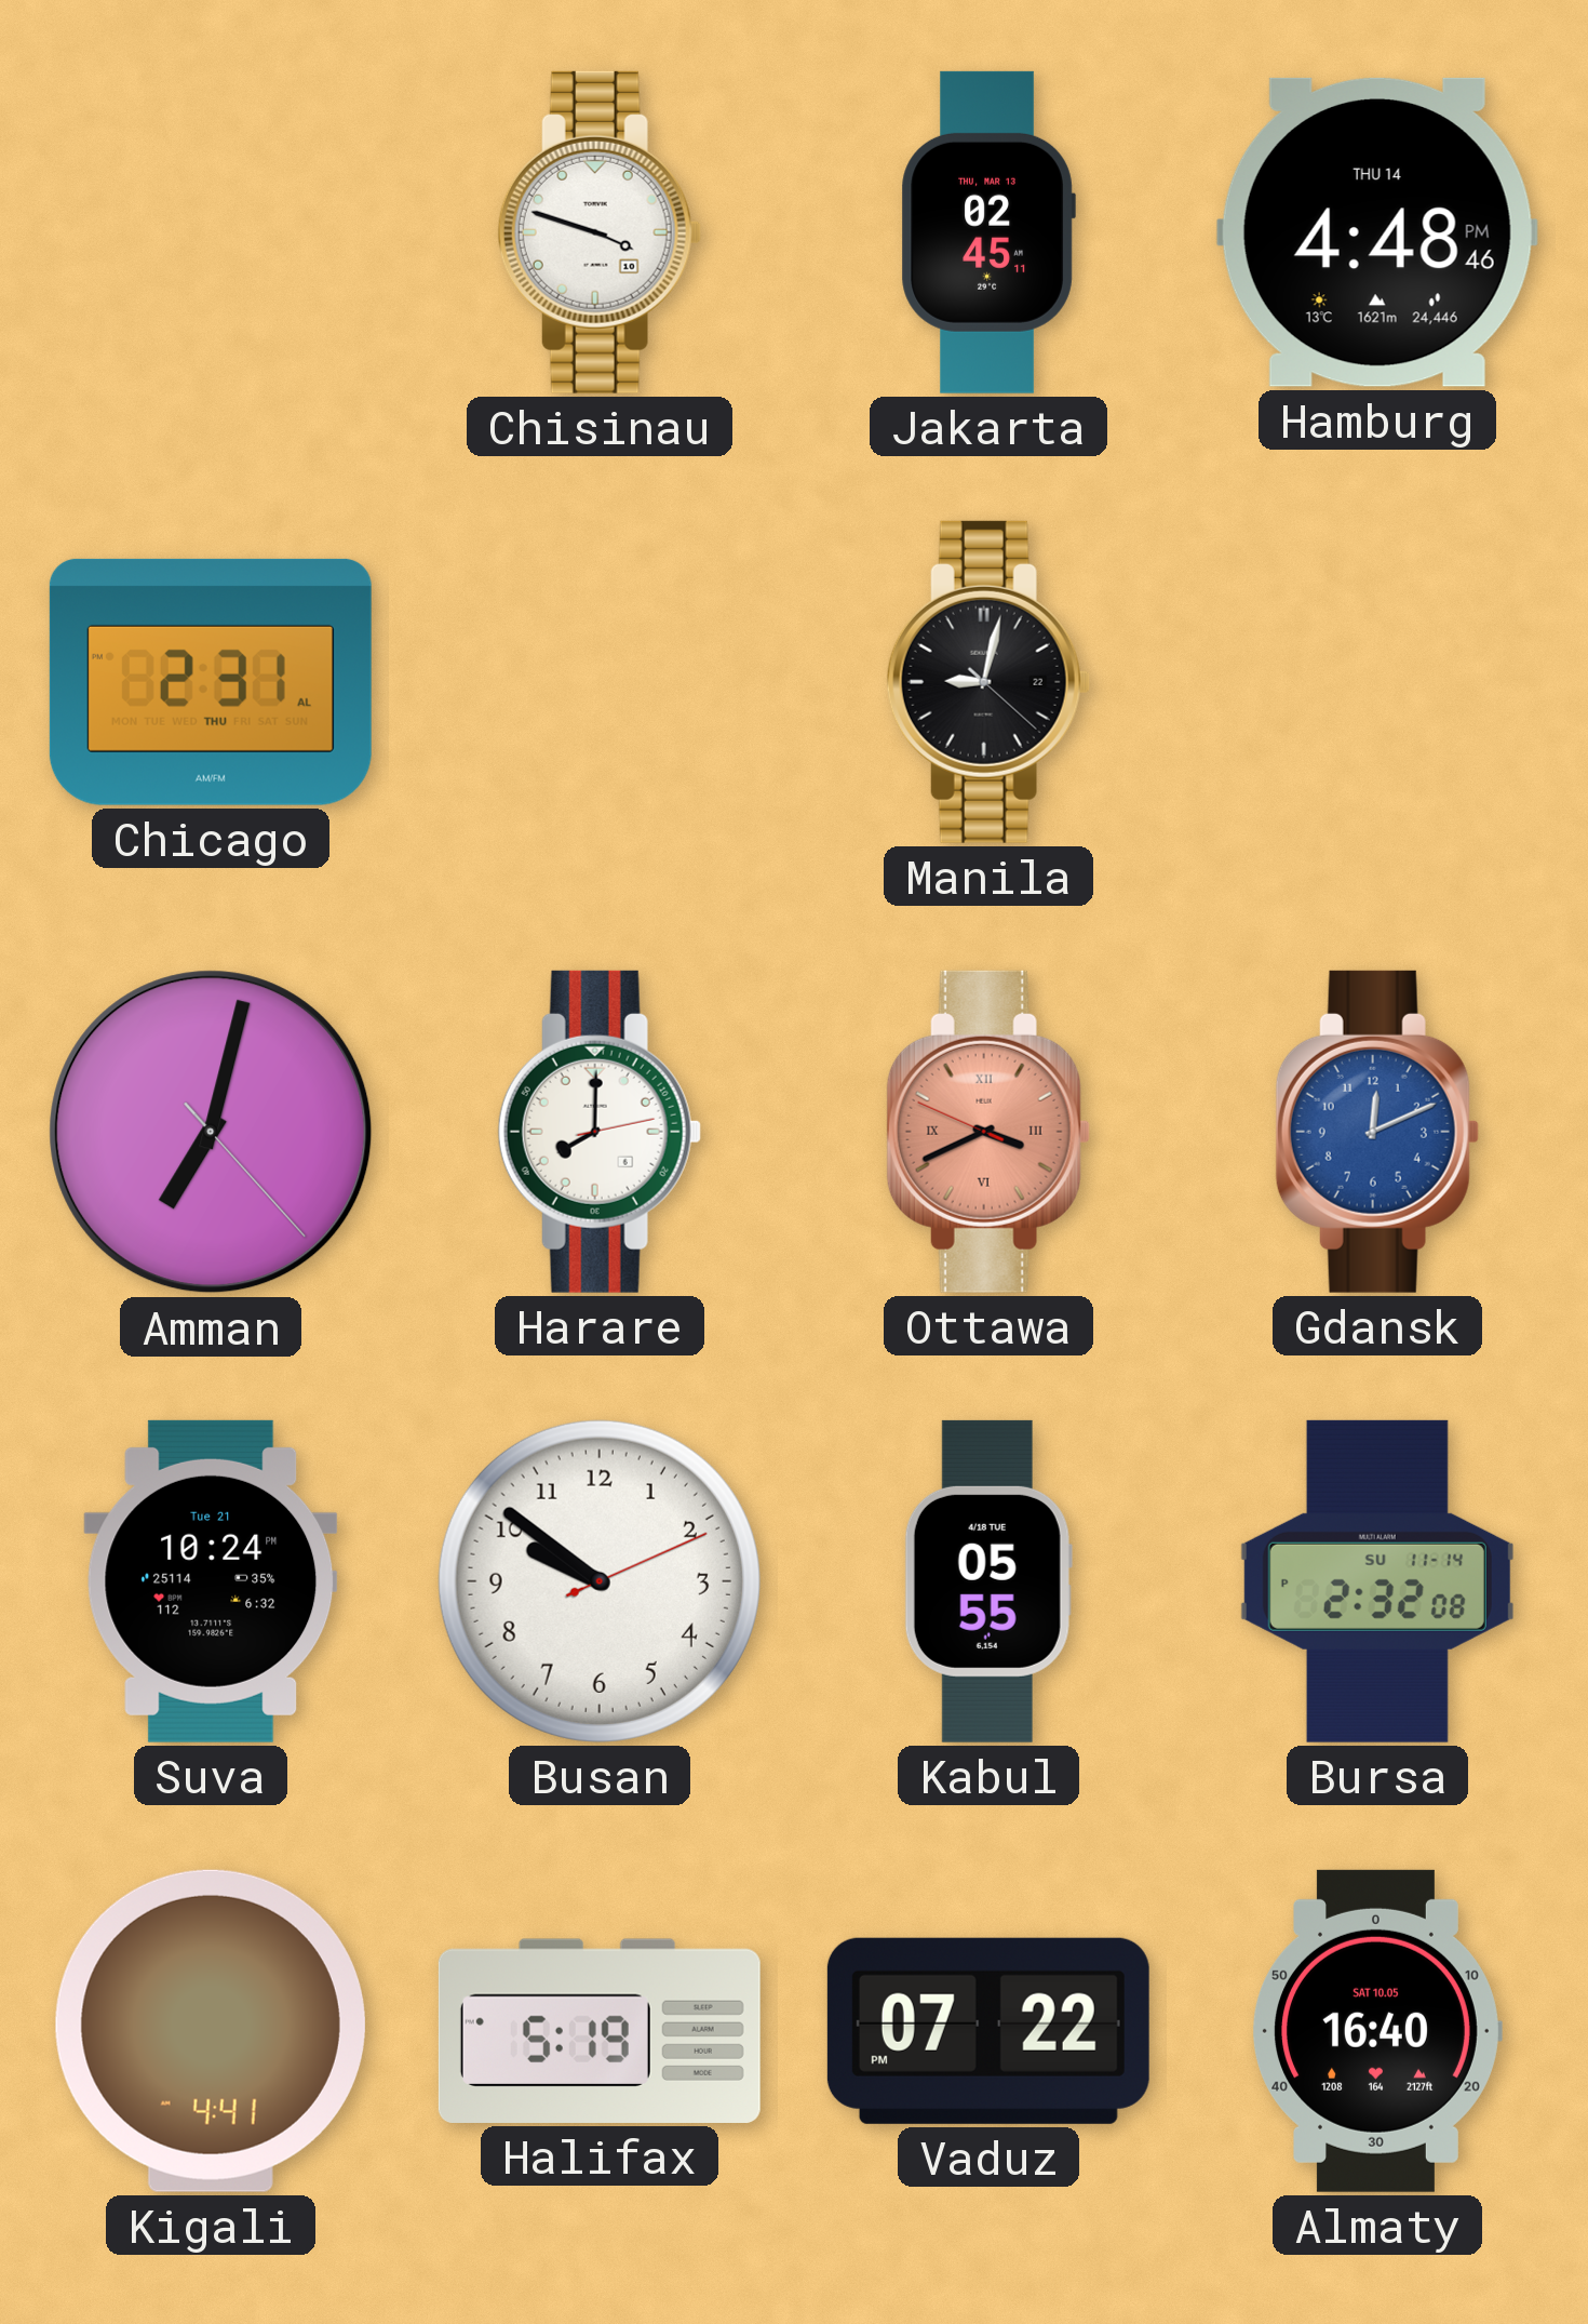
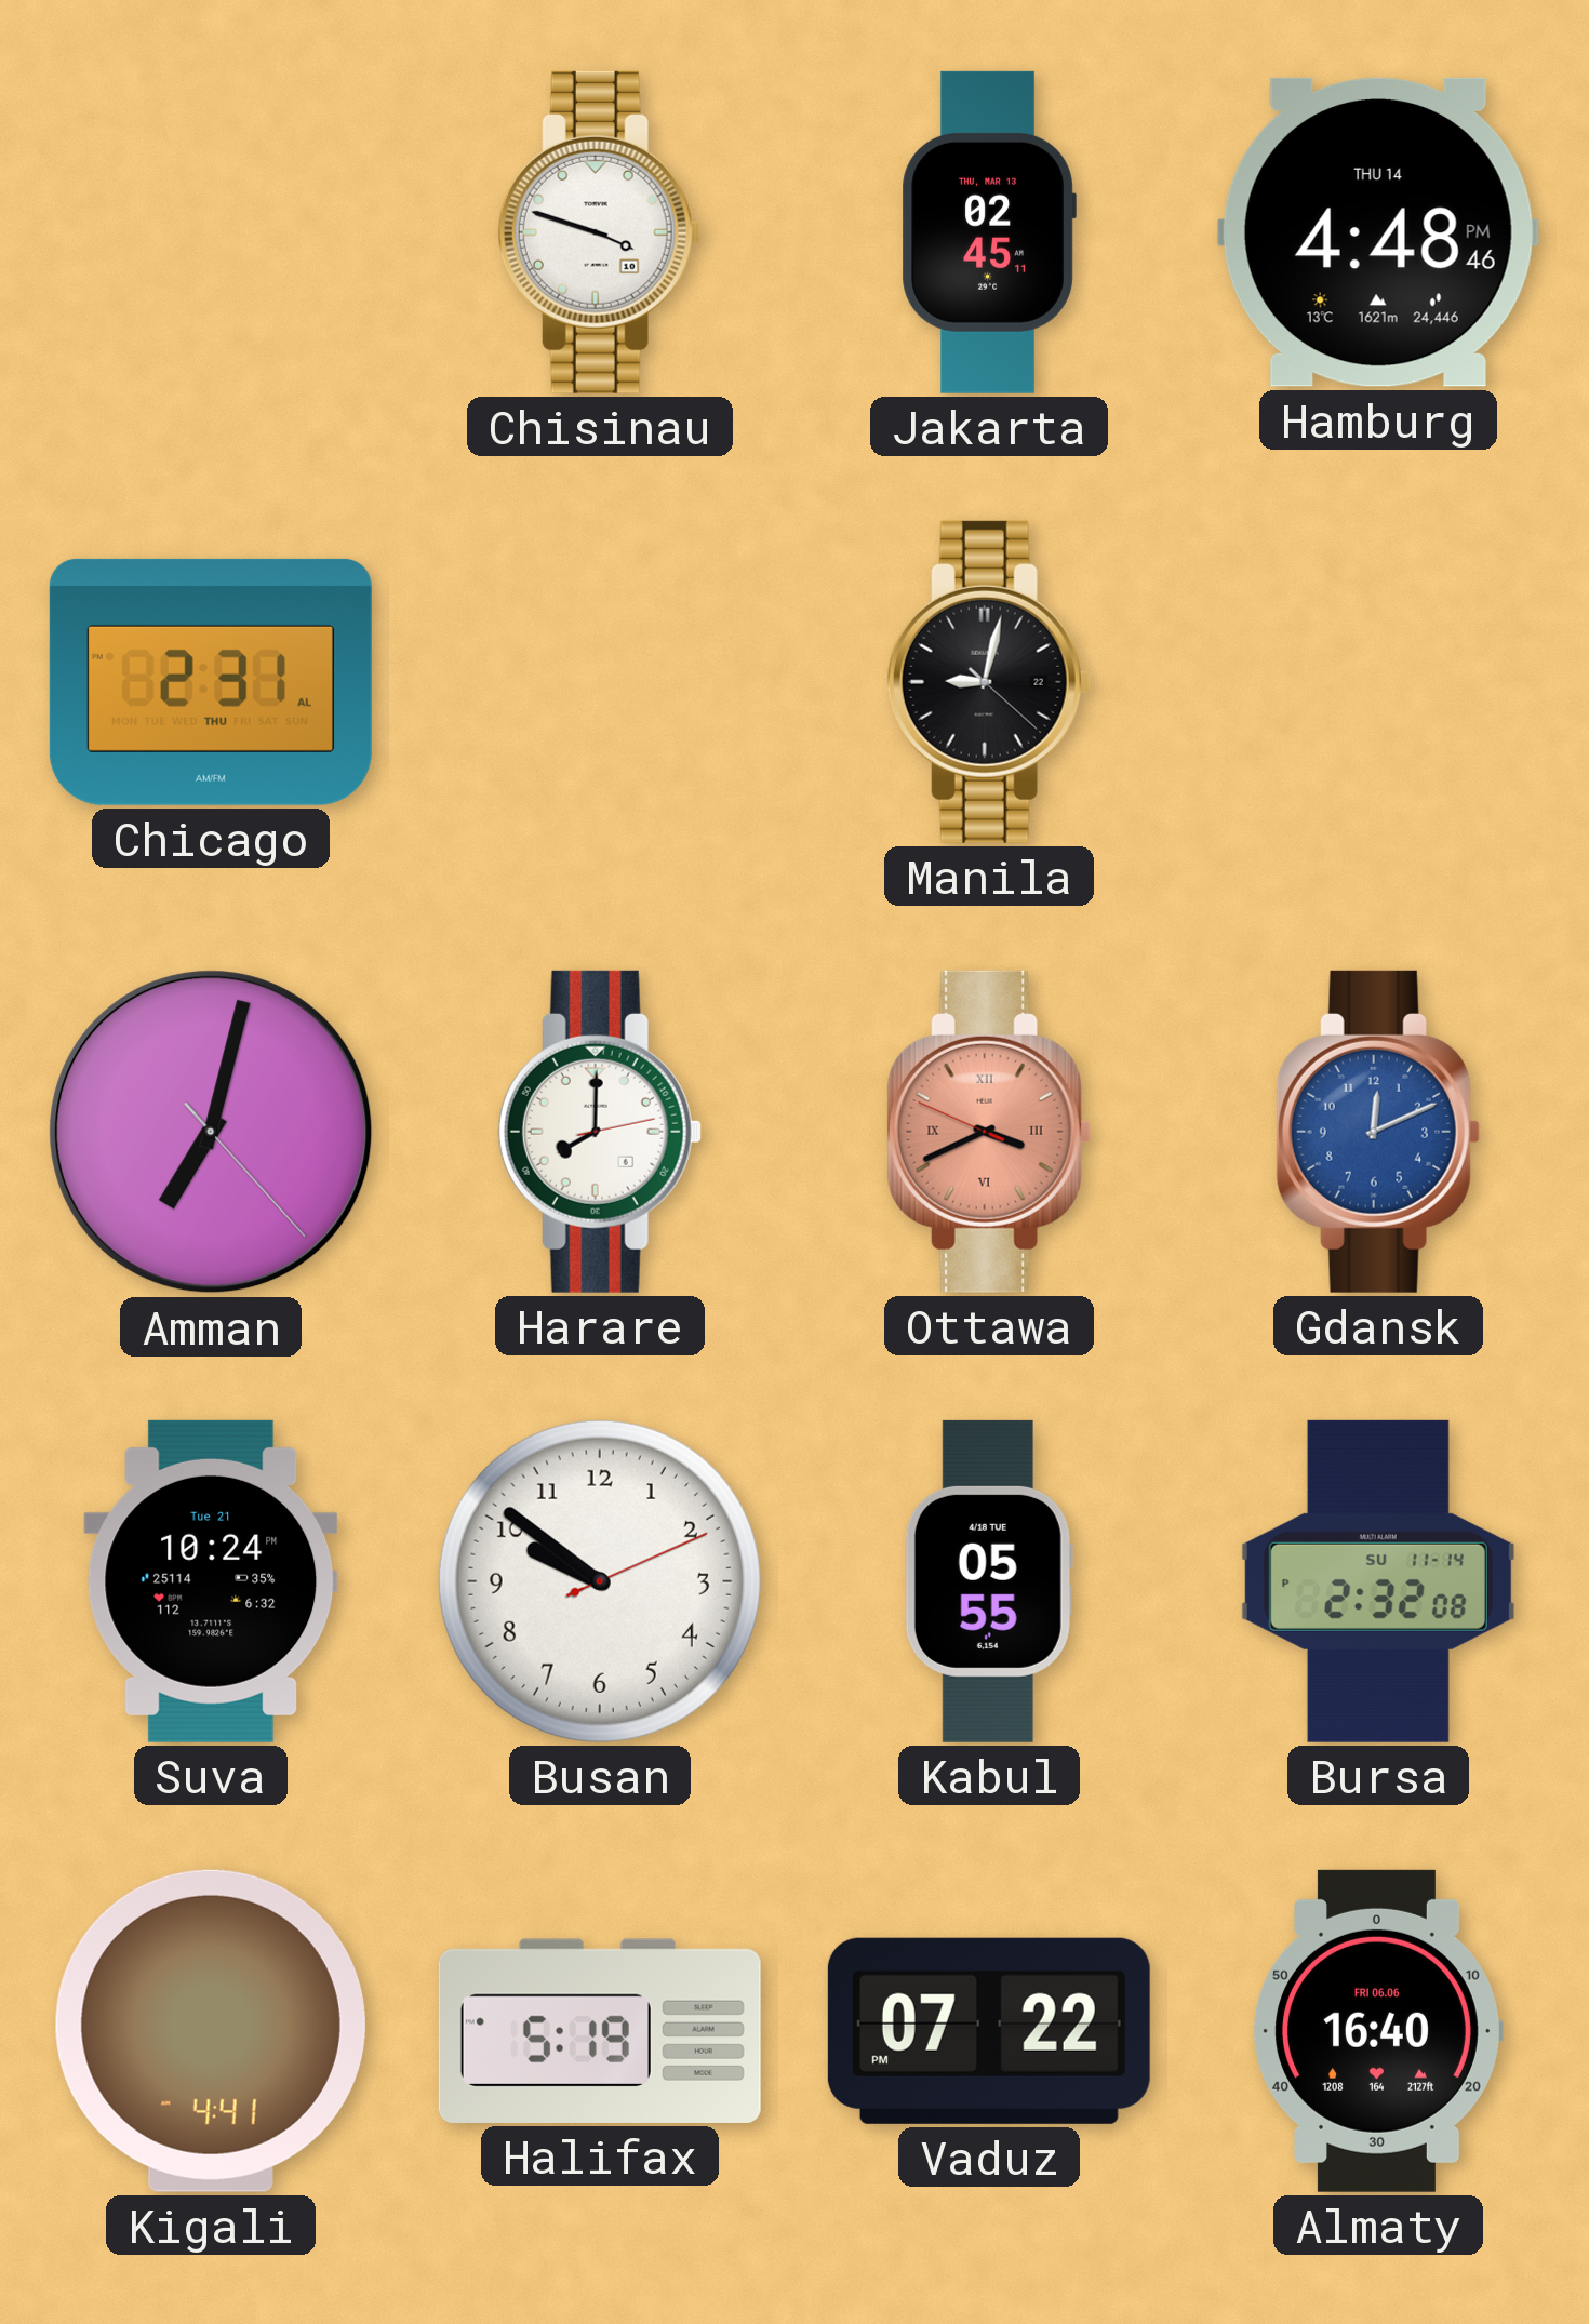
Almaty date: SAT 10.05 -> FRI 06.06
